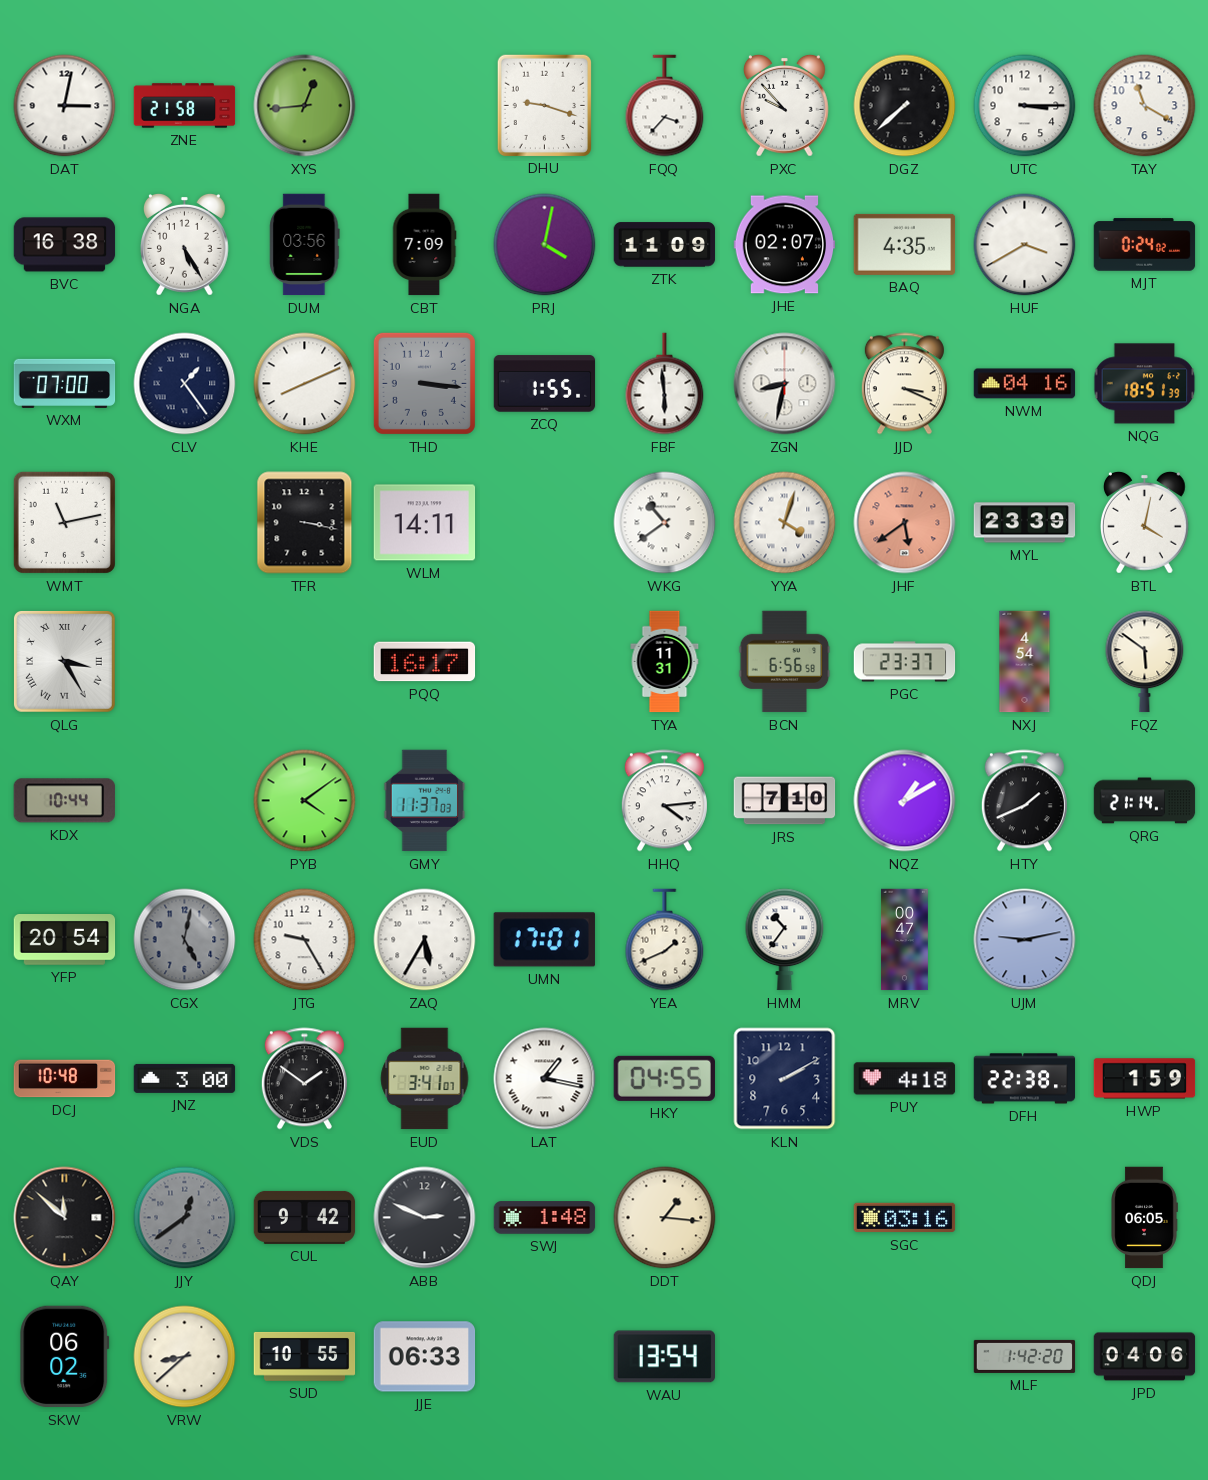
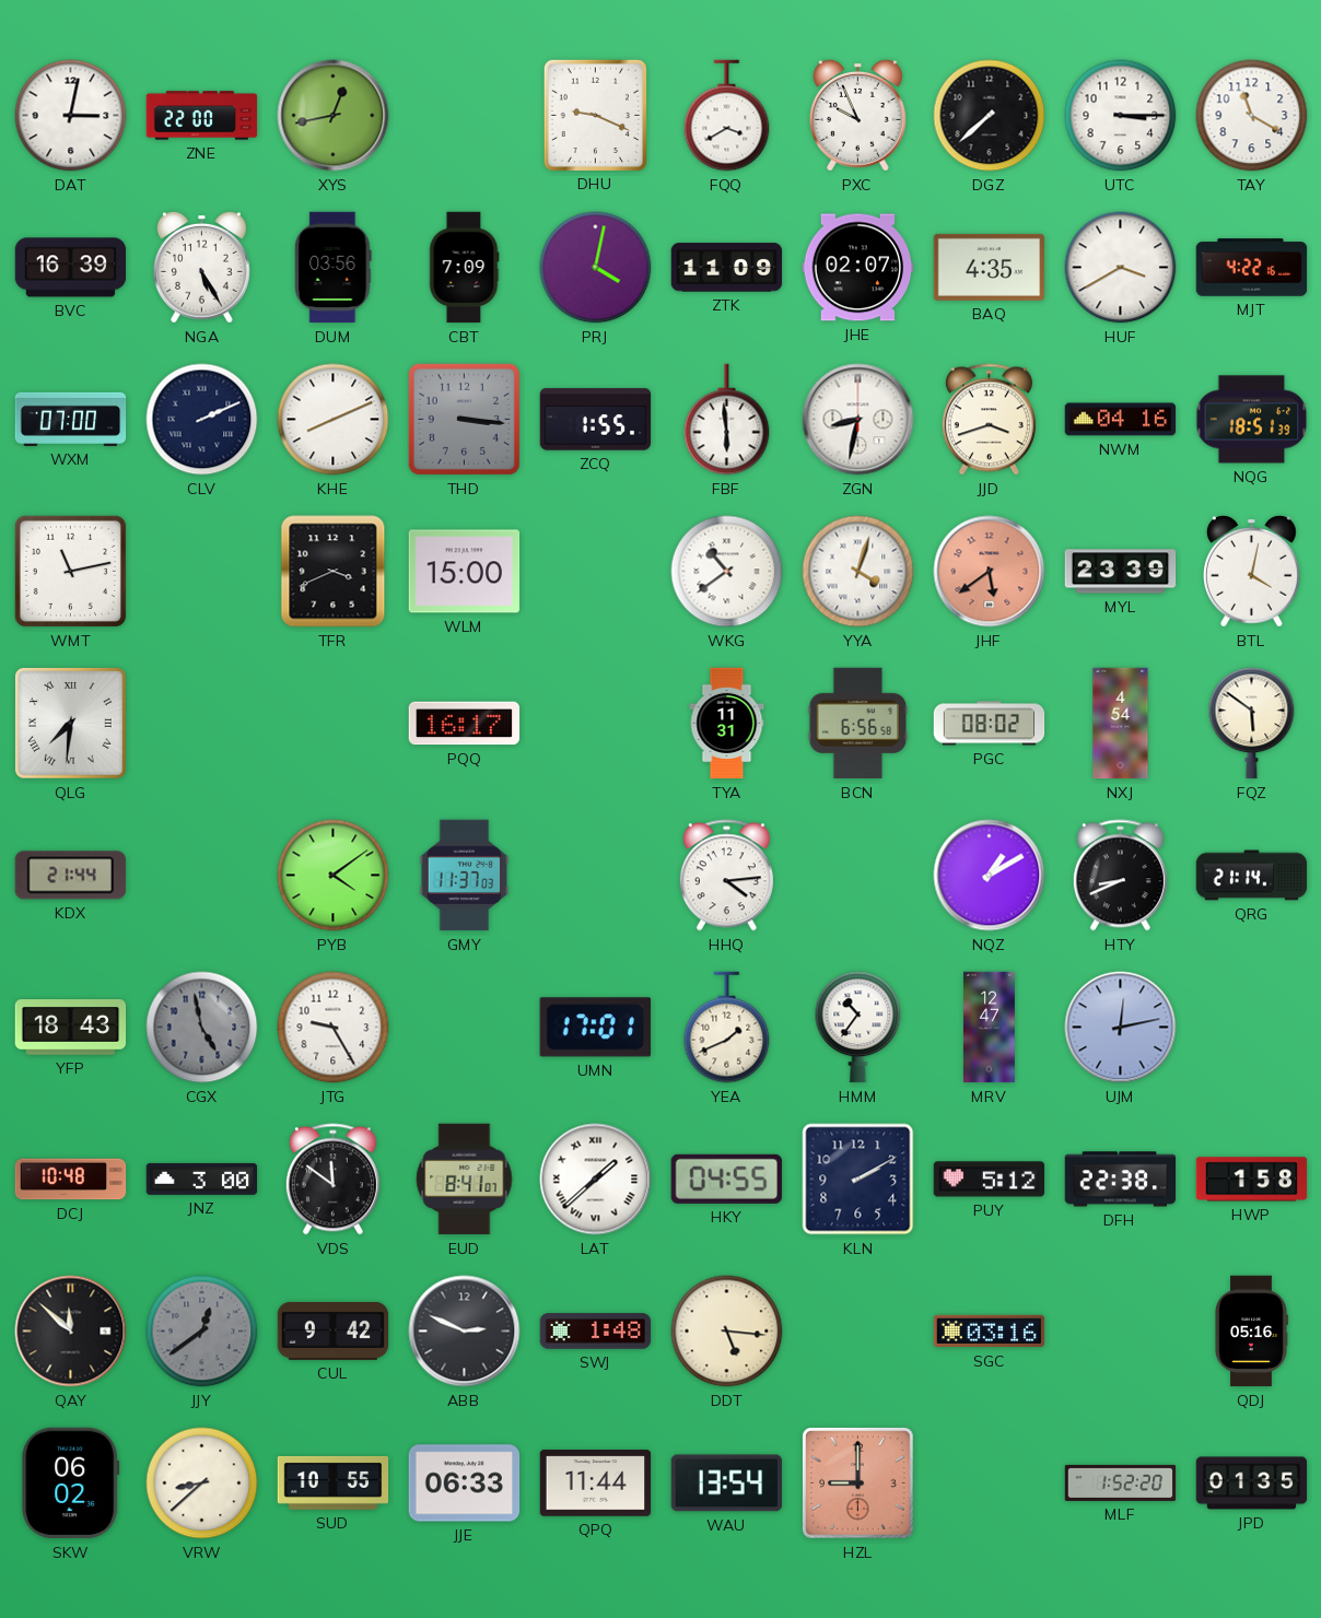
ZNE: 21:58 -> 22:00
XYS: 12:44 -> 12:43
DHU: 9:18 -> 9:19
FQQ: 3:37 -> 3:40
PXC: 9:53 -> 9:56
BVC: 16:38 -> 16:39
MJT: 0:24 -> 4:22
CLV: 1:24 -> 2:11
JJD: 3:19 -> 3:42
TFR: 3:17 -> 3:41
WLM: 14:11 -> 15:00
QLG: 3:25 -> 7:31
PGC: 23:37 -> 08:02
KDX: 10:44 -> 21:44
JRS: 7:10 -> none
HTY: 1:41 -> 8:41
YFP: 20:54 -> 18:43
CGX: 5:02 -> 4:58
ZAQ: 5:35 -> none
MRV: 00:47 -> 12:47
UJM: 9:13 -> 12:13
VDS: 1:51 -> 11:51
EUD: 3:41 -> 8:41
LAT: 1:17 -> 1:38
PUY: 4:18 -> 5:12
HWP: 1:59 -> 1:58
DDT: 1:16 -> 5:16
QDJ: 06:05 -> 05:16
QPQ: none -> 11:44
HZL: none -> 9:00
MLF: 1:42 -> 1:52
JPD: 04:06 -> 01:35
